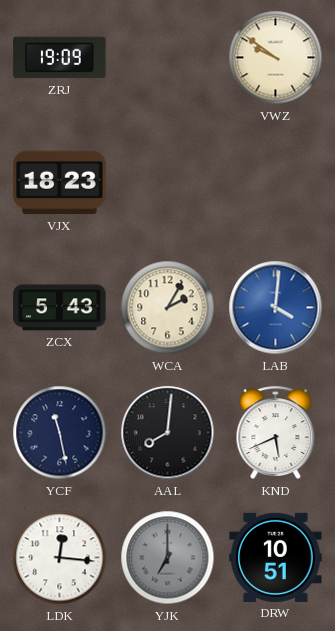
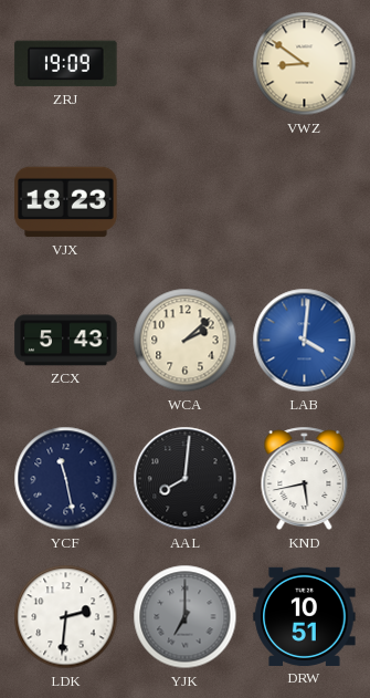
VWZ: 9:51 -> 8:51
WCA: 2:05 -> 2:08
KND: 5:41 -> 5:43
LDK: 12:16 -> 2:31
